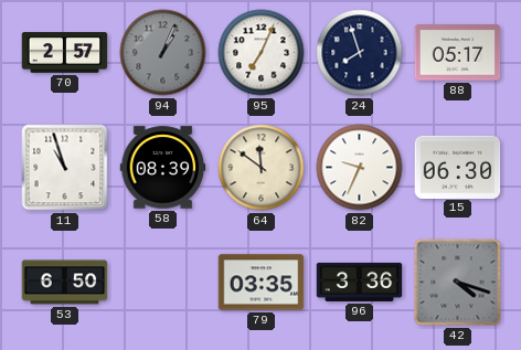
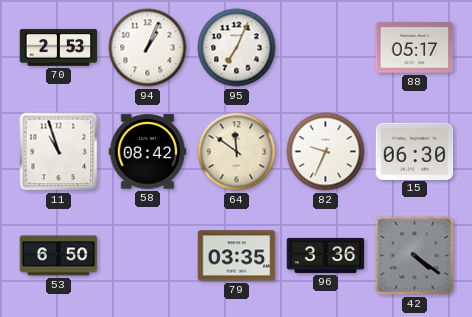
70: 2:57 -> 2:53
94 dial: grey -> white
24: 7:57 -> none
58: 08:39 -> 08:42
42: 4:18 -> 4:21
